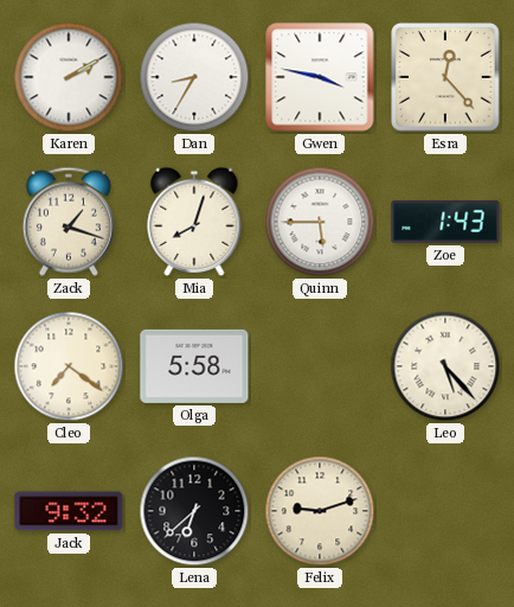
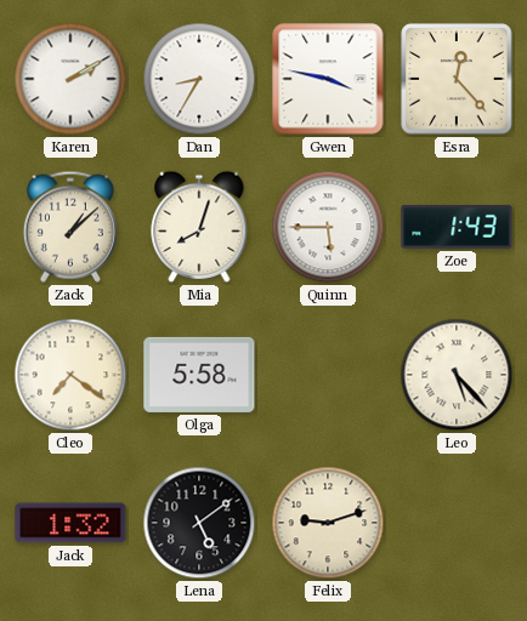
Zack: 1:18 -> 1:08
Jack: 9:32 -> 1:32
Lena: 6:38 -> 5:09
